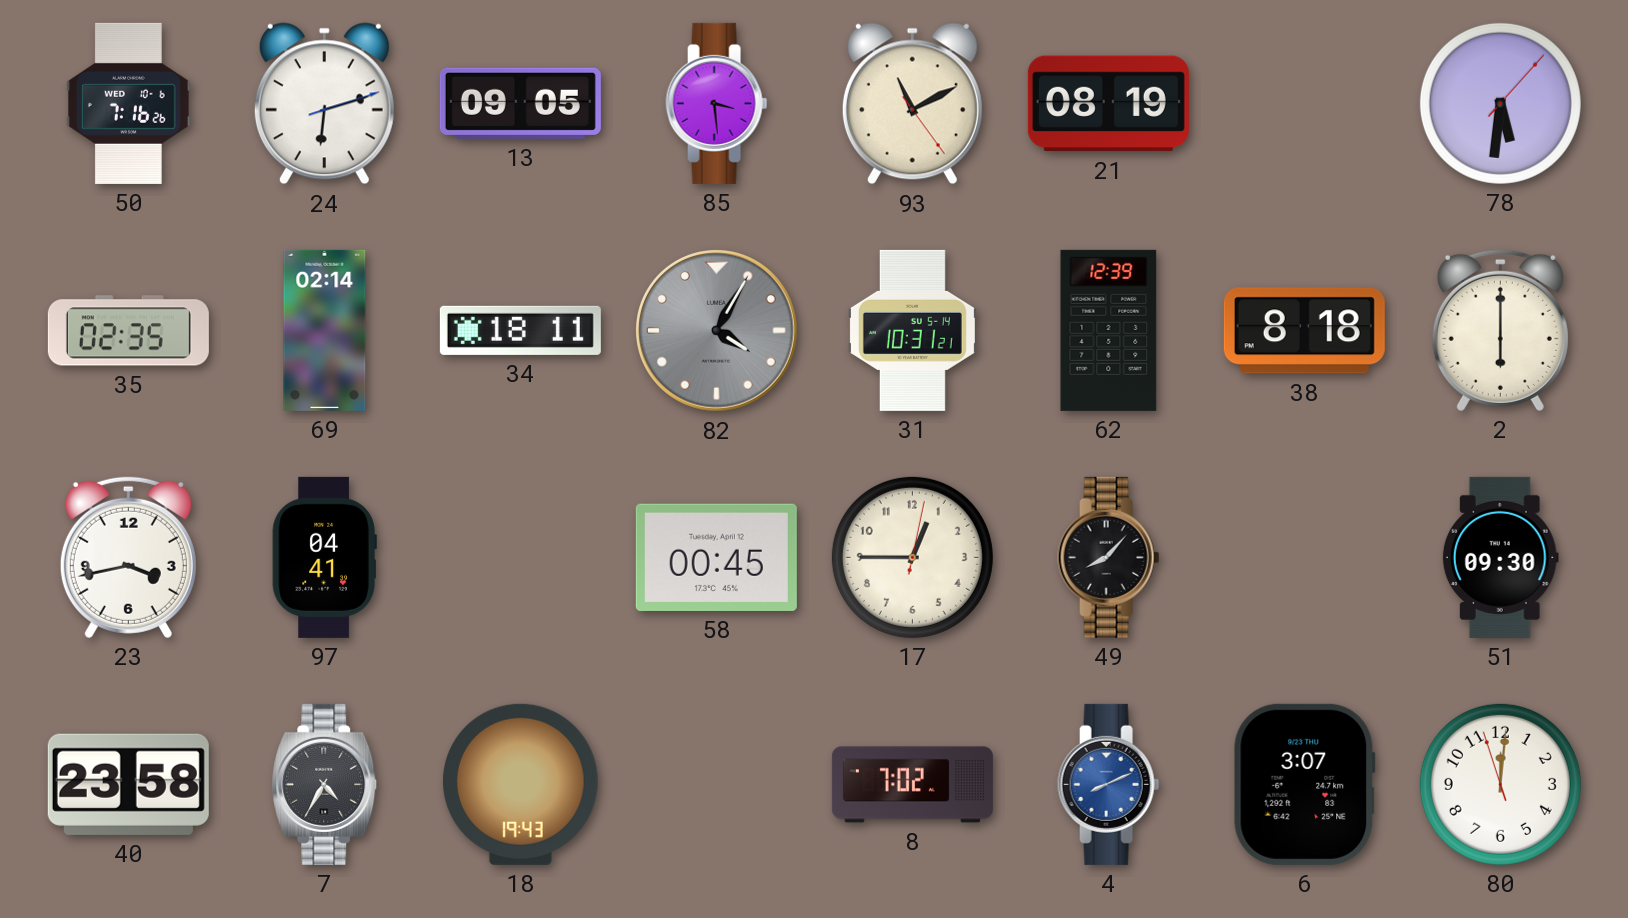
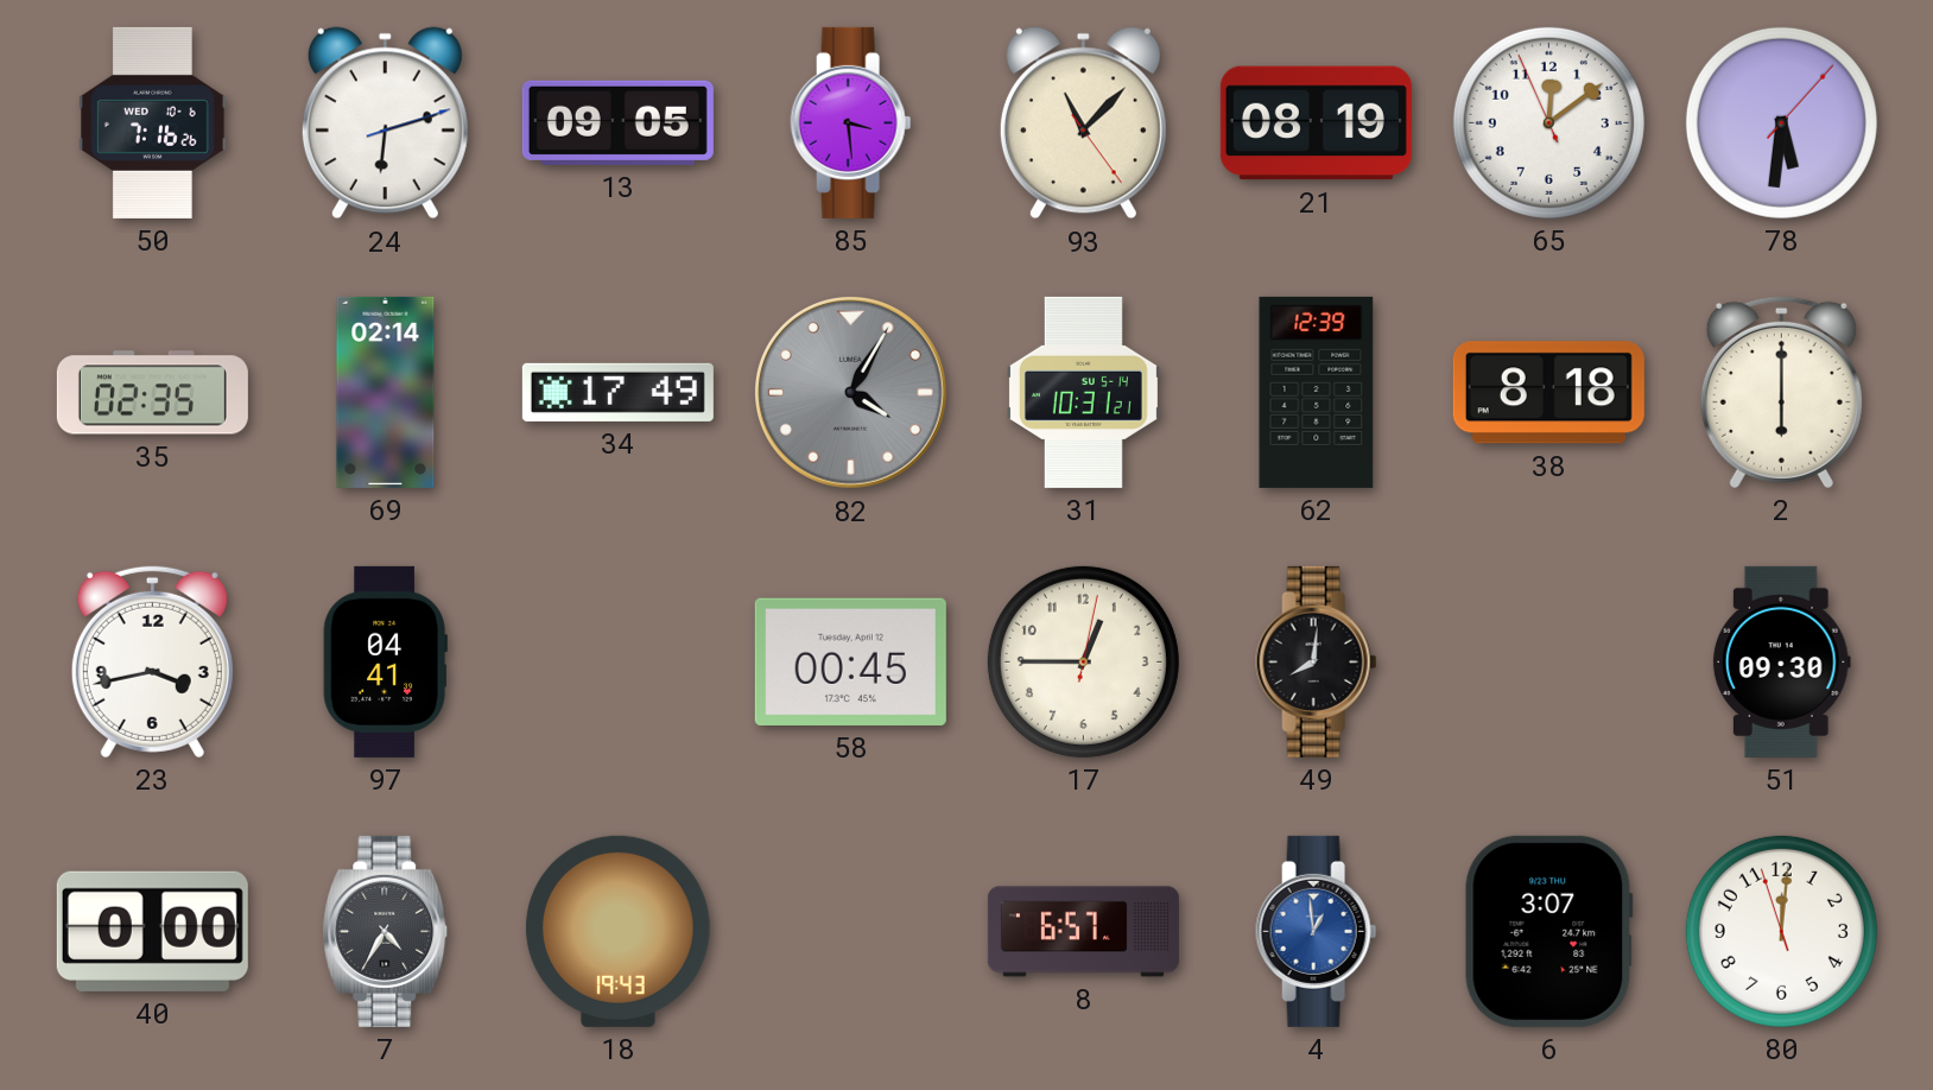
93: 11:10 -> 11:07
65: none -> 12:08
34: 18:11 -> 17:49
49: 8:07 -> 8:01
40: 23:58 -> 0:00
8: 7:02 -> 6:57
4: 8:11 -> 12:59
